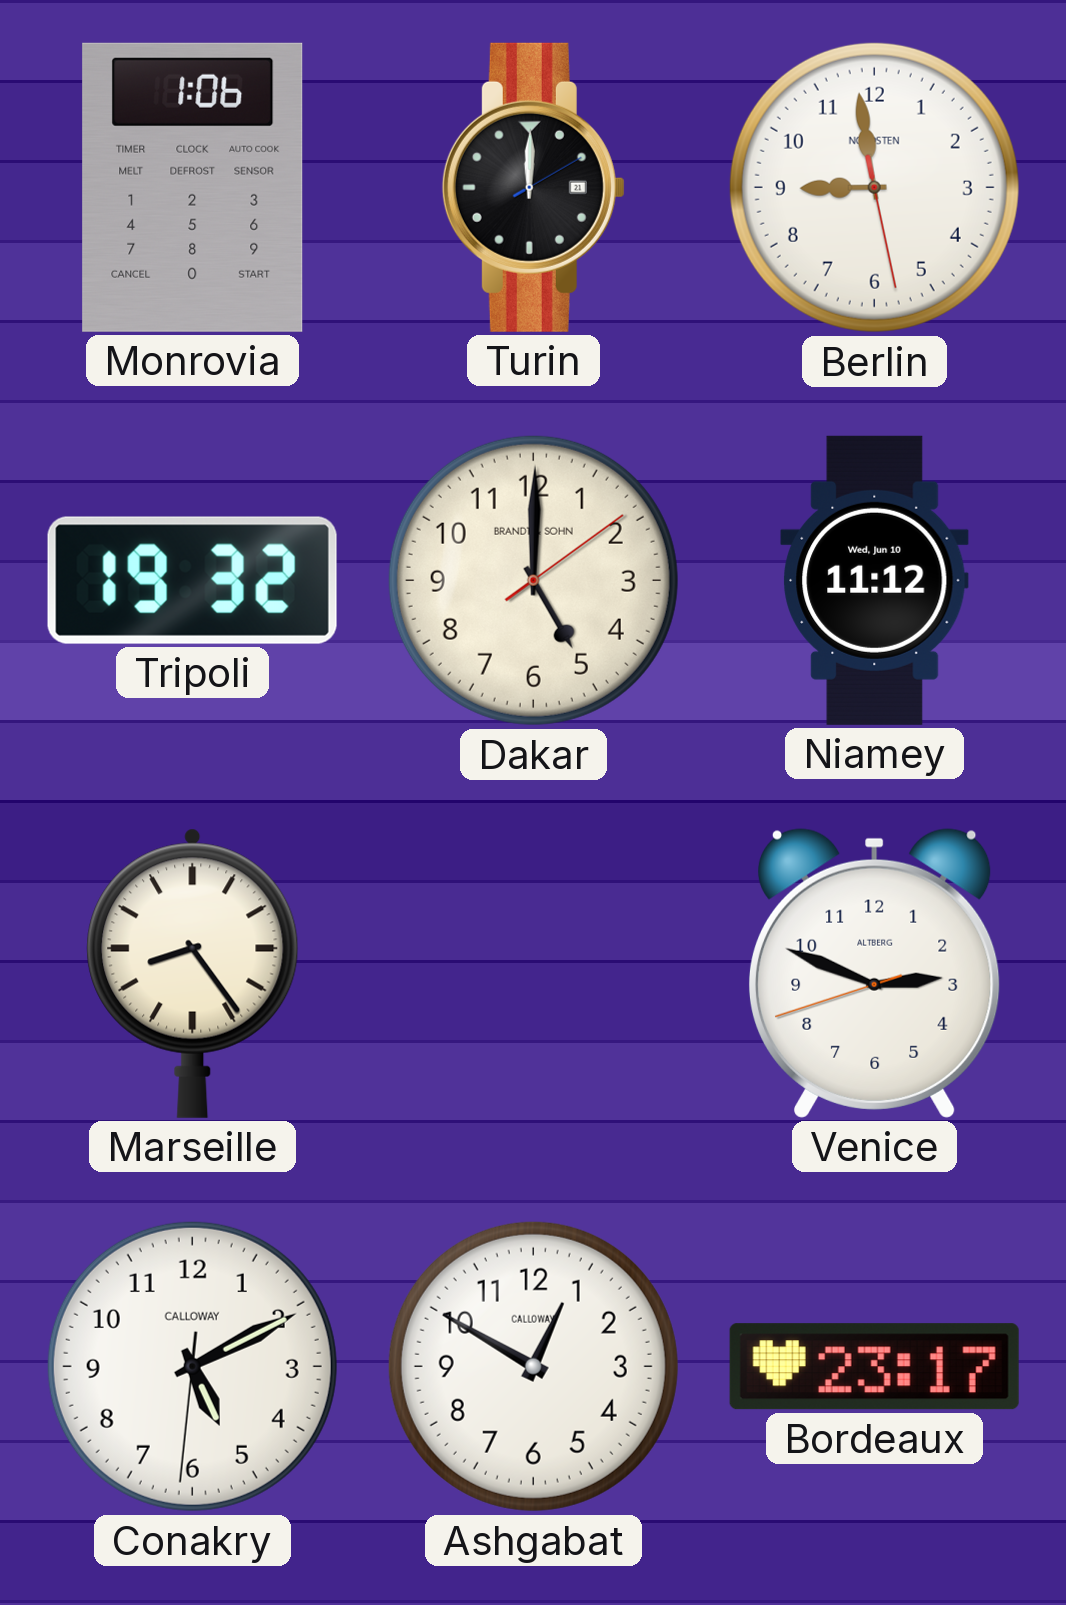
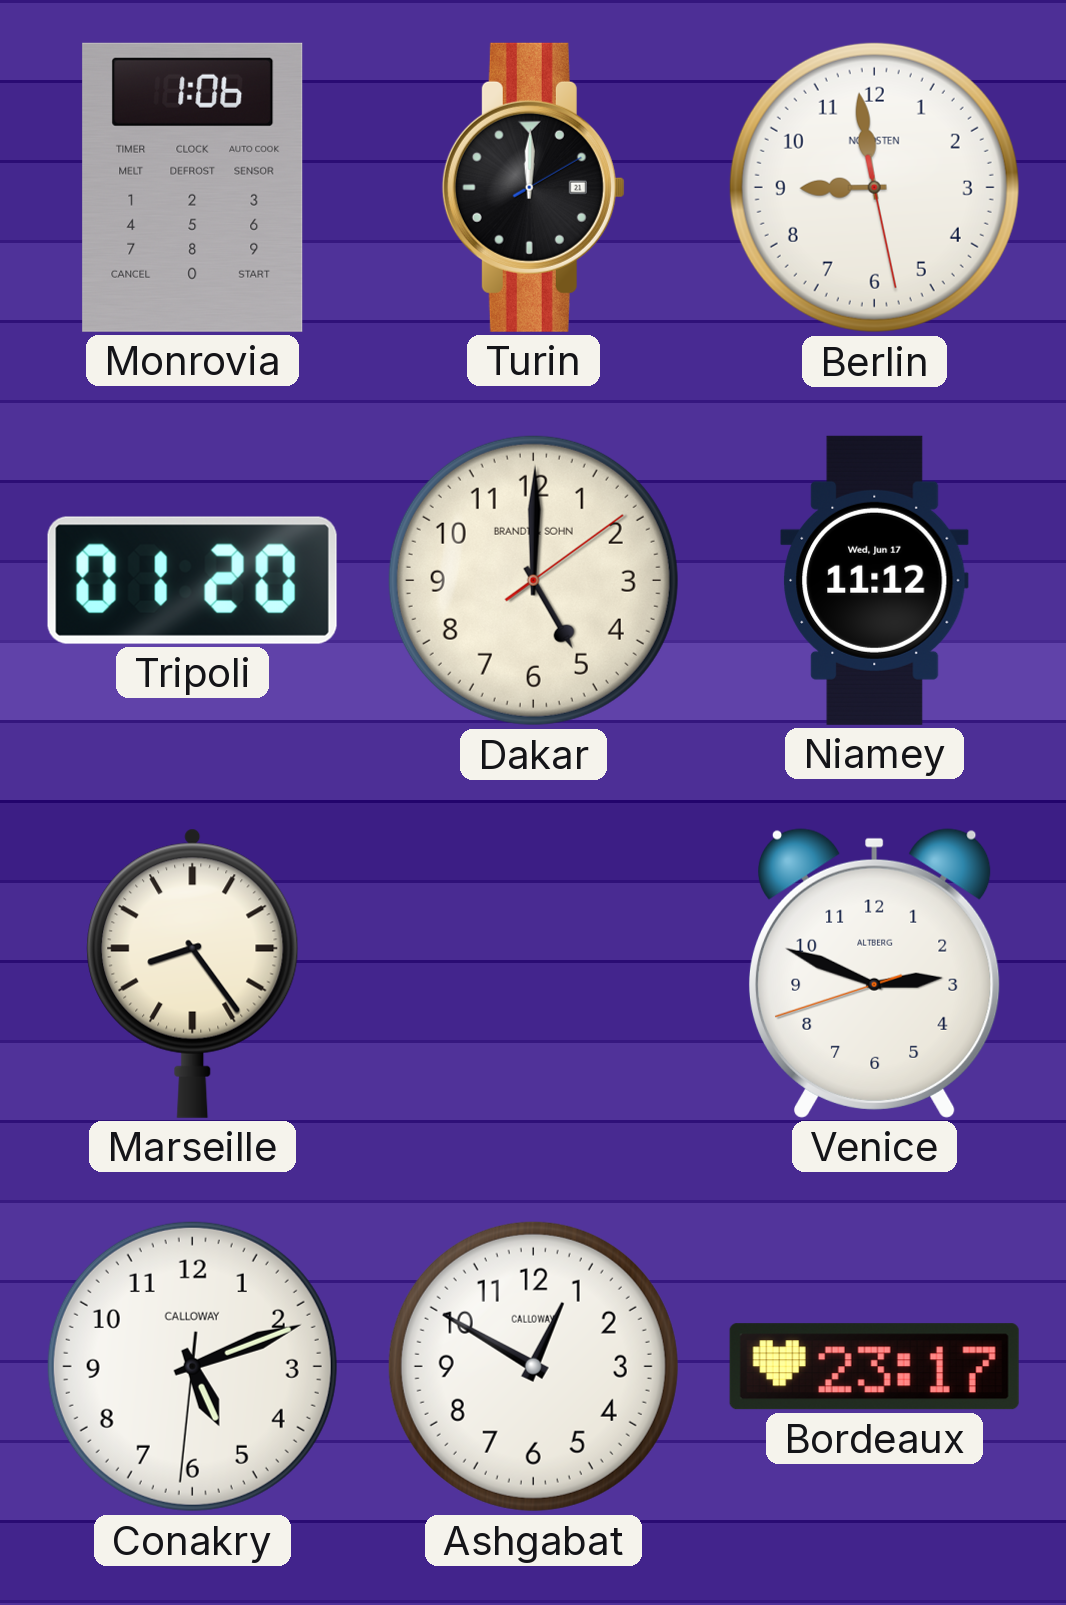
Tripoli: 19:32 -> 01:20
Niamey date: Wed, Jun 10 -> Wed, Jun 17
Conakry: 5:10 -> 5:11
